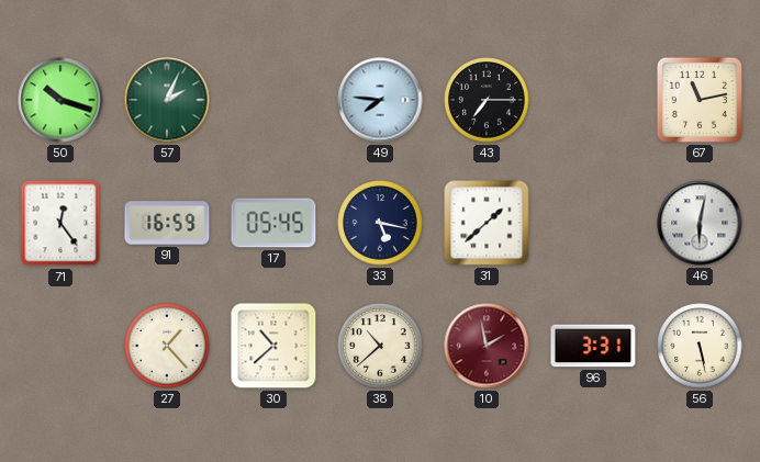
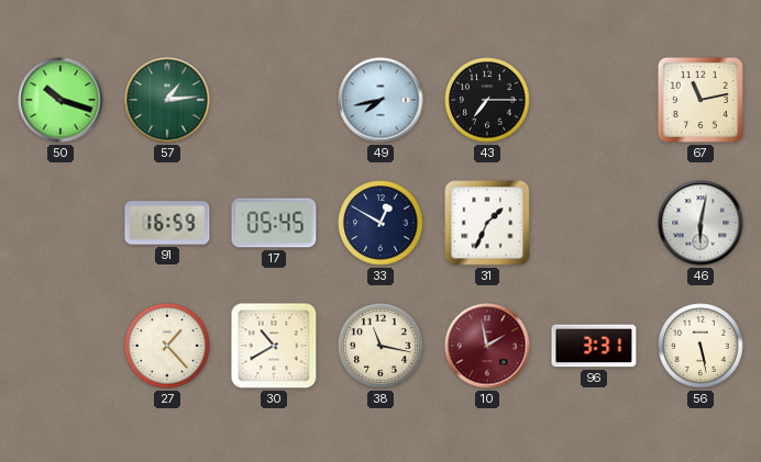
57: 2:04 -> 1:14
49: 7:46 -> 7:43
71: 12:24 -> none
33: 5:17 -> 12:50
31: 1:38 -> 1:34
30: 10:38 -> 10:40
38: 10:38 -> 11:17
